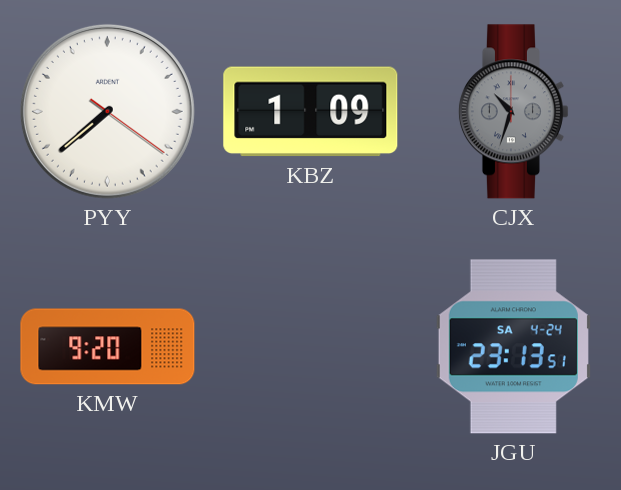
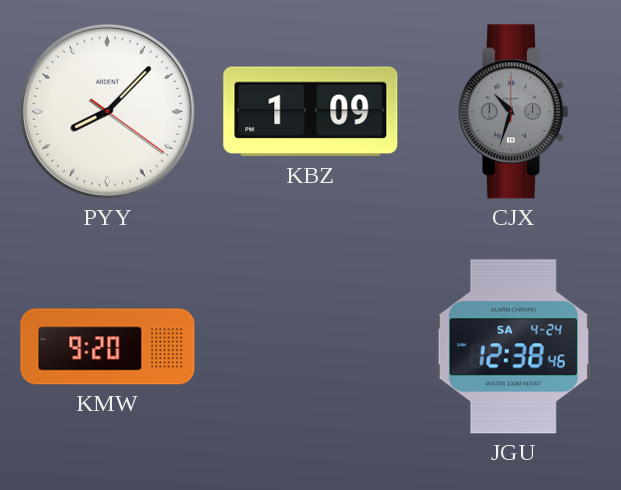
PYY: 7:38 -> 8:07
JGU: 23:13 -> 12:38
